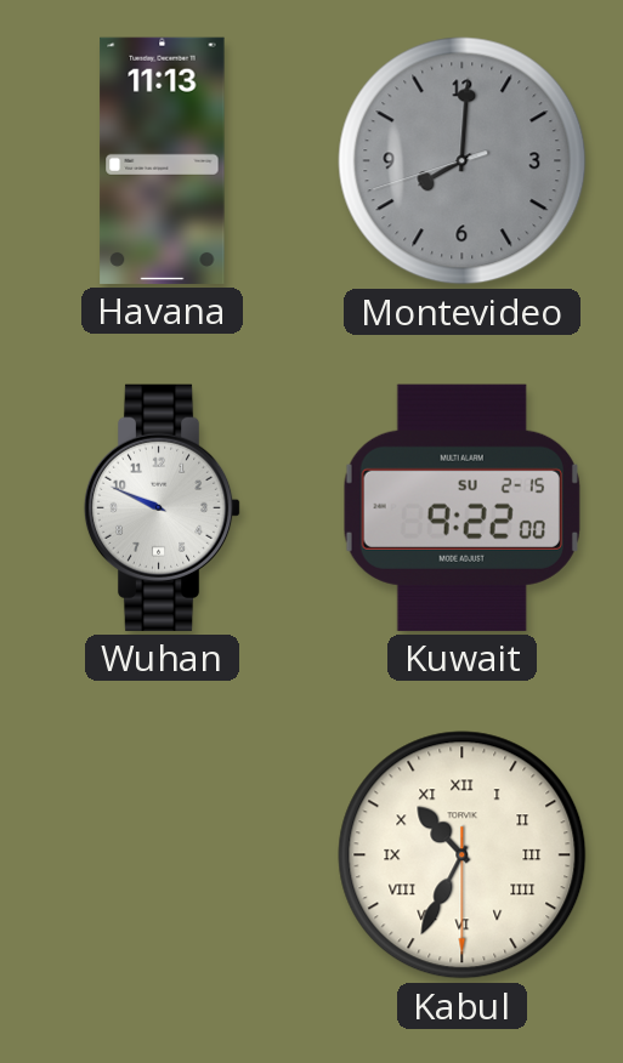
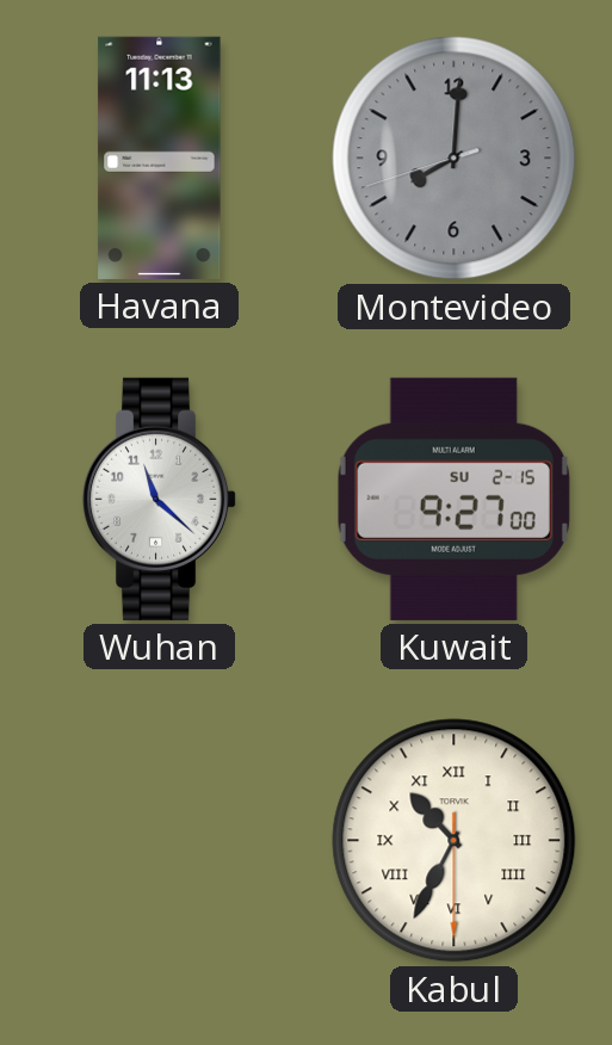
Wuhan: 9:49 -> 11:22
Kuwait: 9:22 -> 9:27
